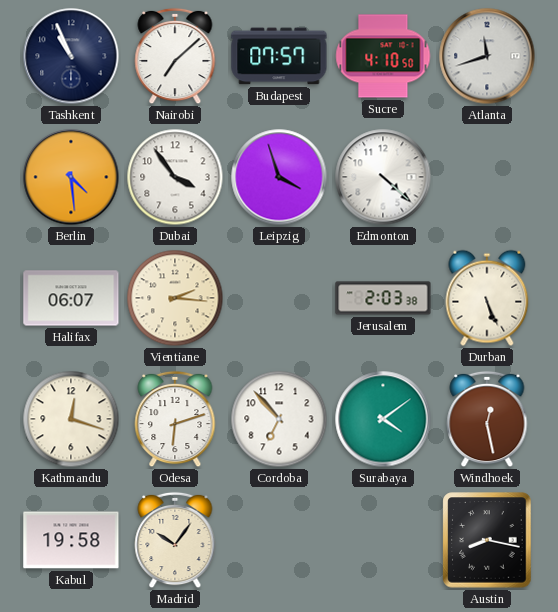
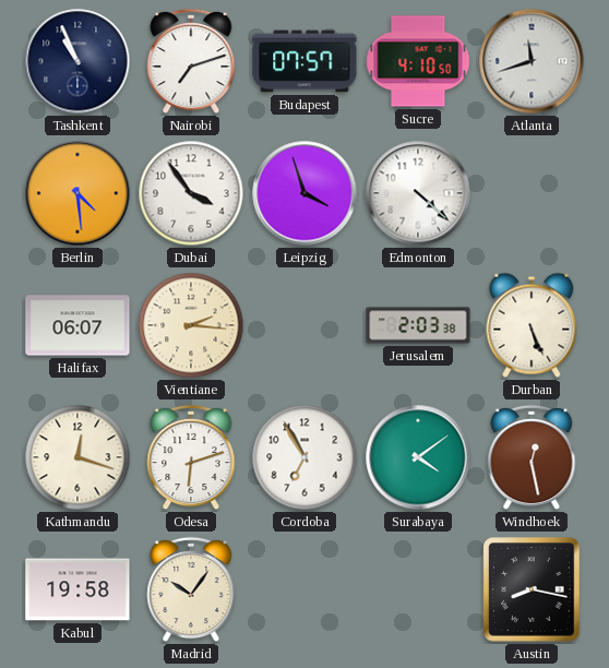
Nairobi: 7:08 -> 7:12
Cordoba: 6:53 -> 6:55
